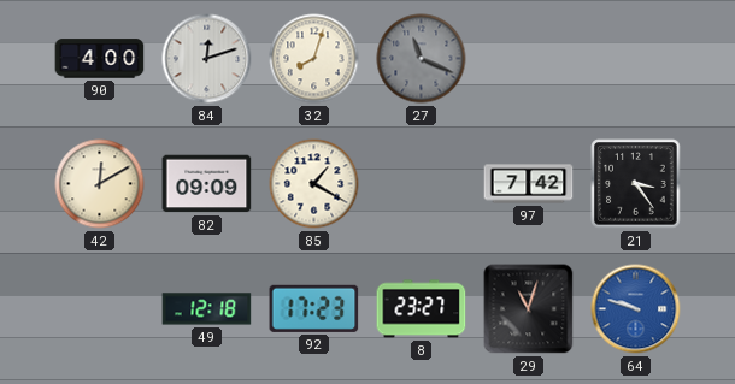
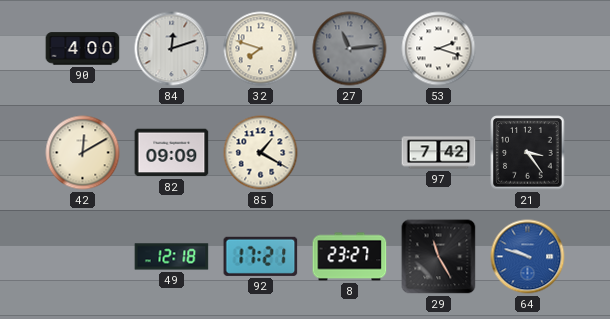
32: 8:03 -> 7:48
27: 11:19 -> 11:14
53: none -> 2:18
92: 17:23 -> 17:21
29: 11:03 -> 11:25
